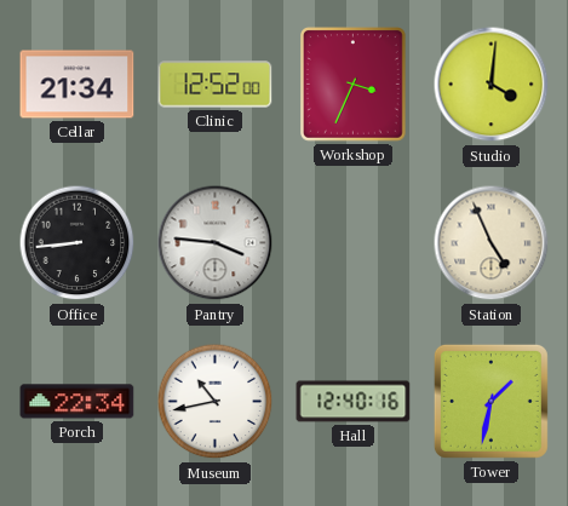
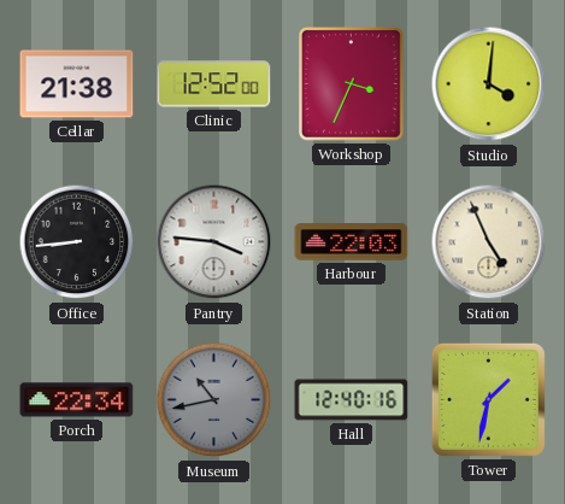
Cellar: 21:34 -> 21:38
Harbour: none -> 22:03
Museum dial: white -> grey
